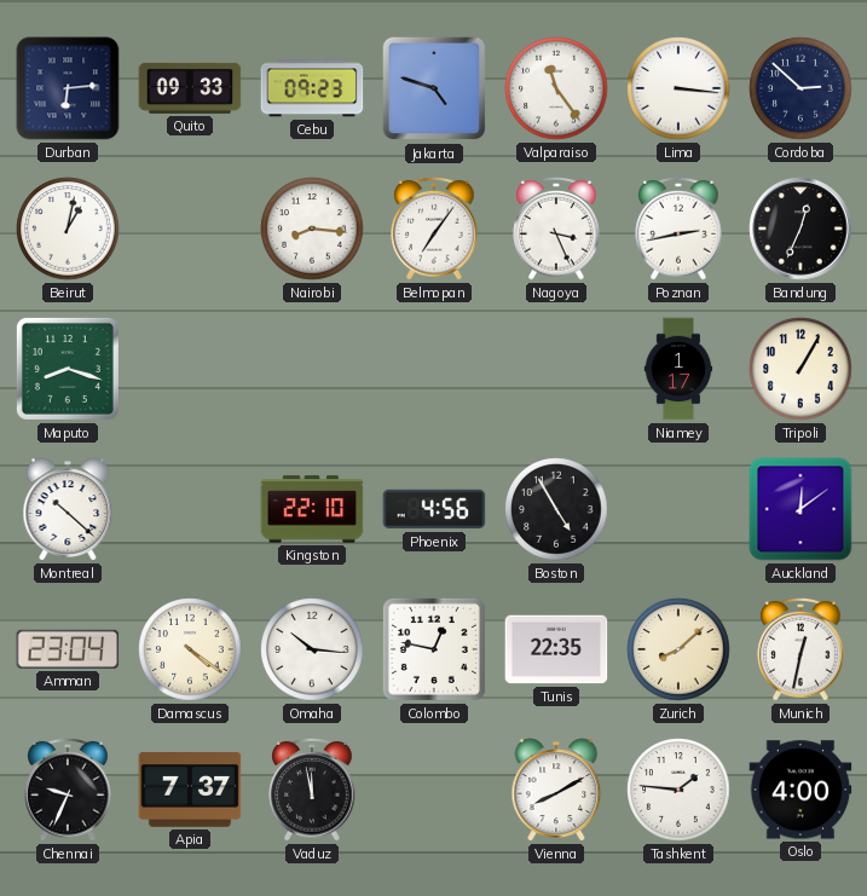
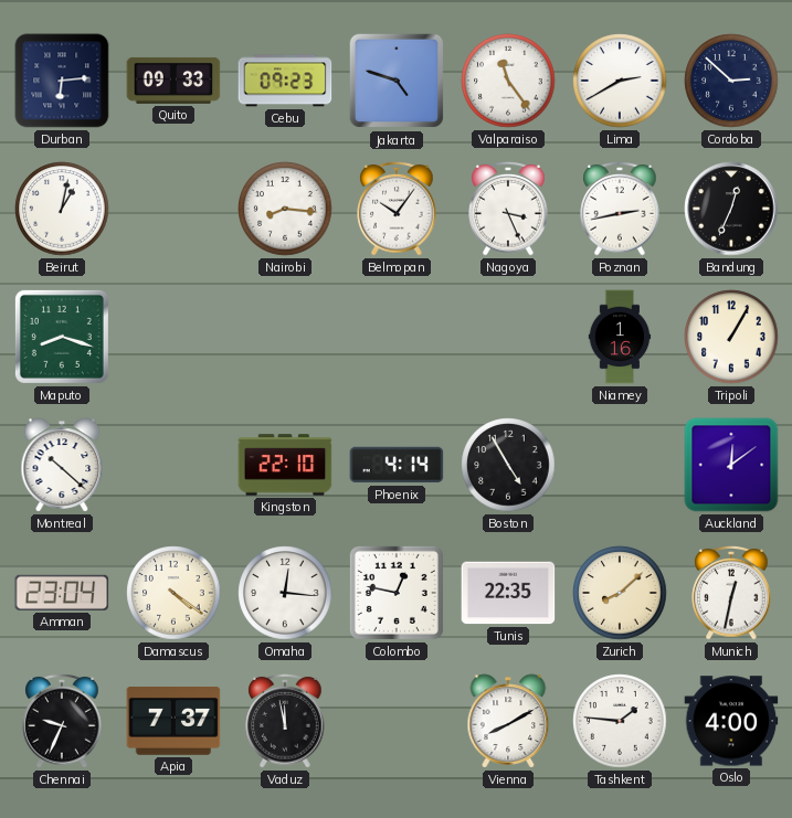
Lima: 3:16 -> 2:40
Belmopan: 7:06 -> 10:06
Niamey: 1:17 -> 1:16
Phoenix: 4:56 -> 4:14
Omaha: 10:16 -> 12:16
